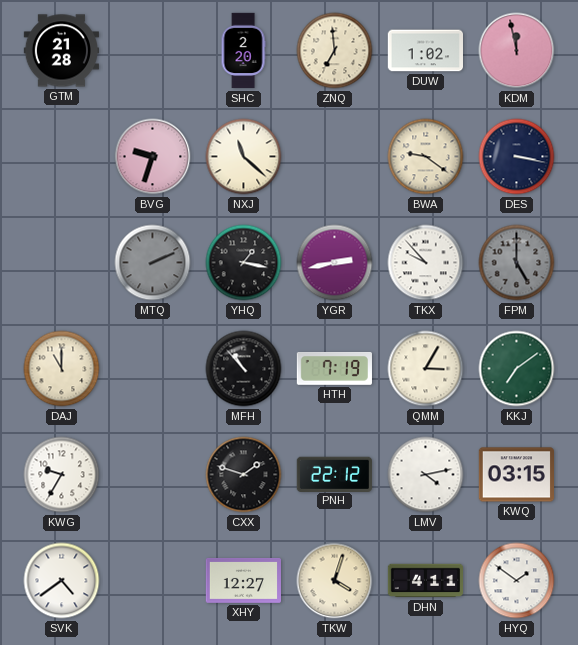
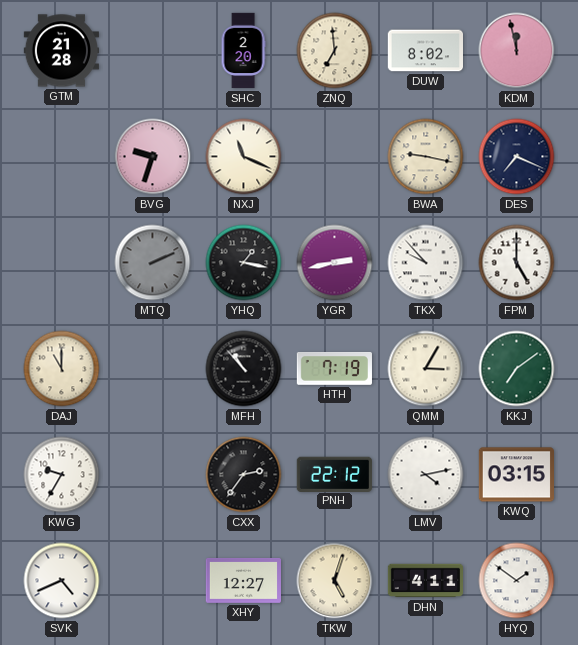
DUW: 1:02 -> 8:02
NXJ: 11:22 -> 11:19
BWA: 9:21 -> 9:17
DES: 3:17 -> 7:19
FPM dial: grey -> white
CXX: 1:48 -> 2:36
SVK: 4:39 -> 4:41
TKW: 4:03 -> 5:03
